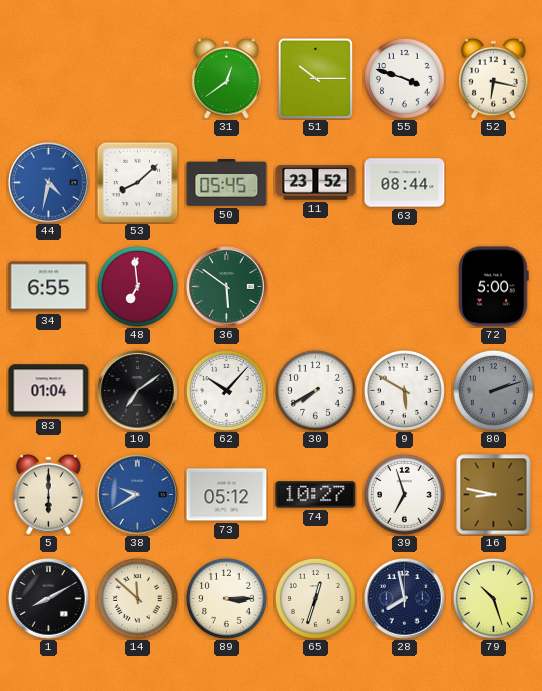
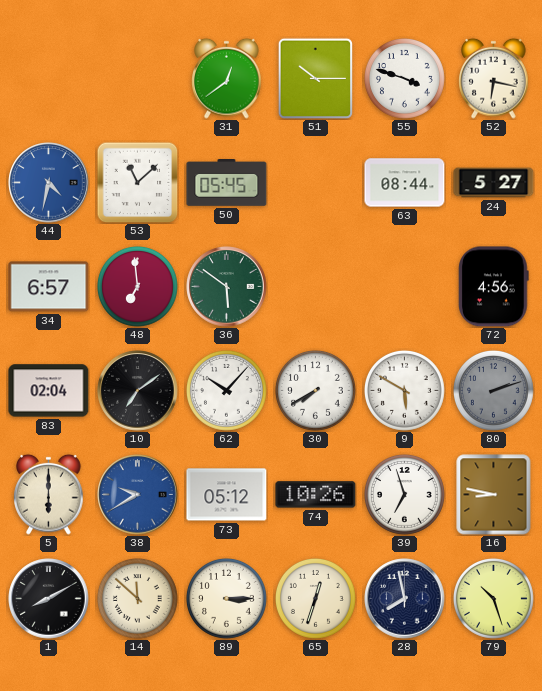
53: 8:08 -> 11:08
11: 23:52 -> none
24: none -> 5:27
34: 6:55 -> 6:57
72: 5:00 -> 4:56
83: 01:04 -> 02:04
74: 10:27 -> 10:26
